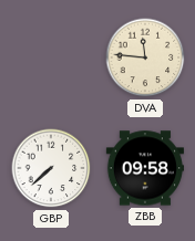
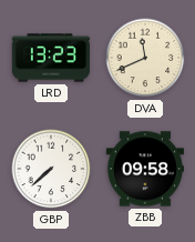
LRD: none -> 13:23
DVA: 11:46 -> 11:41
